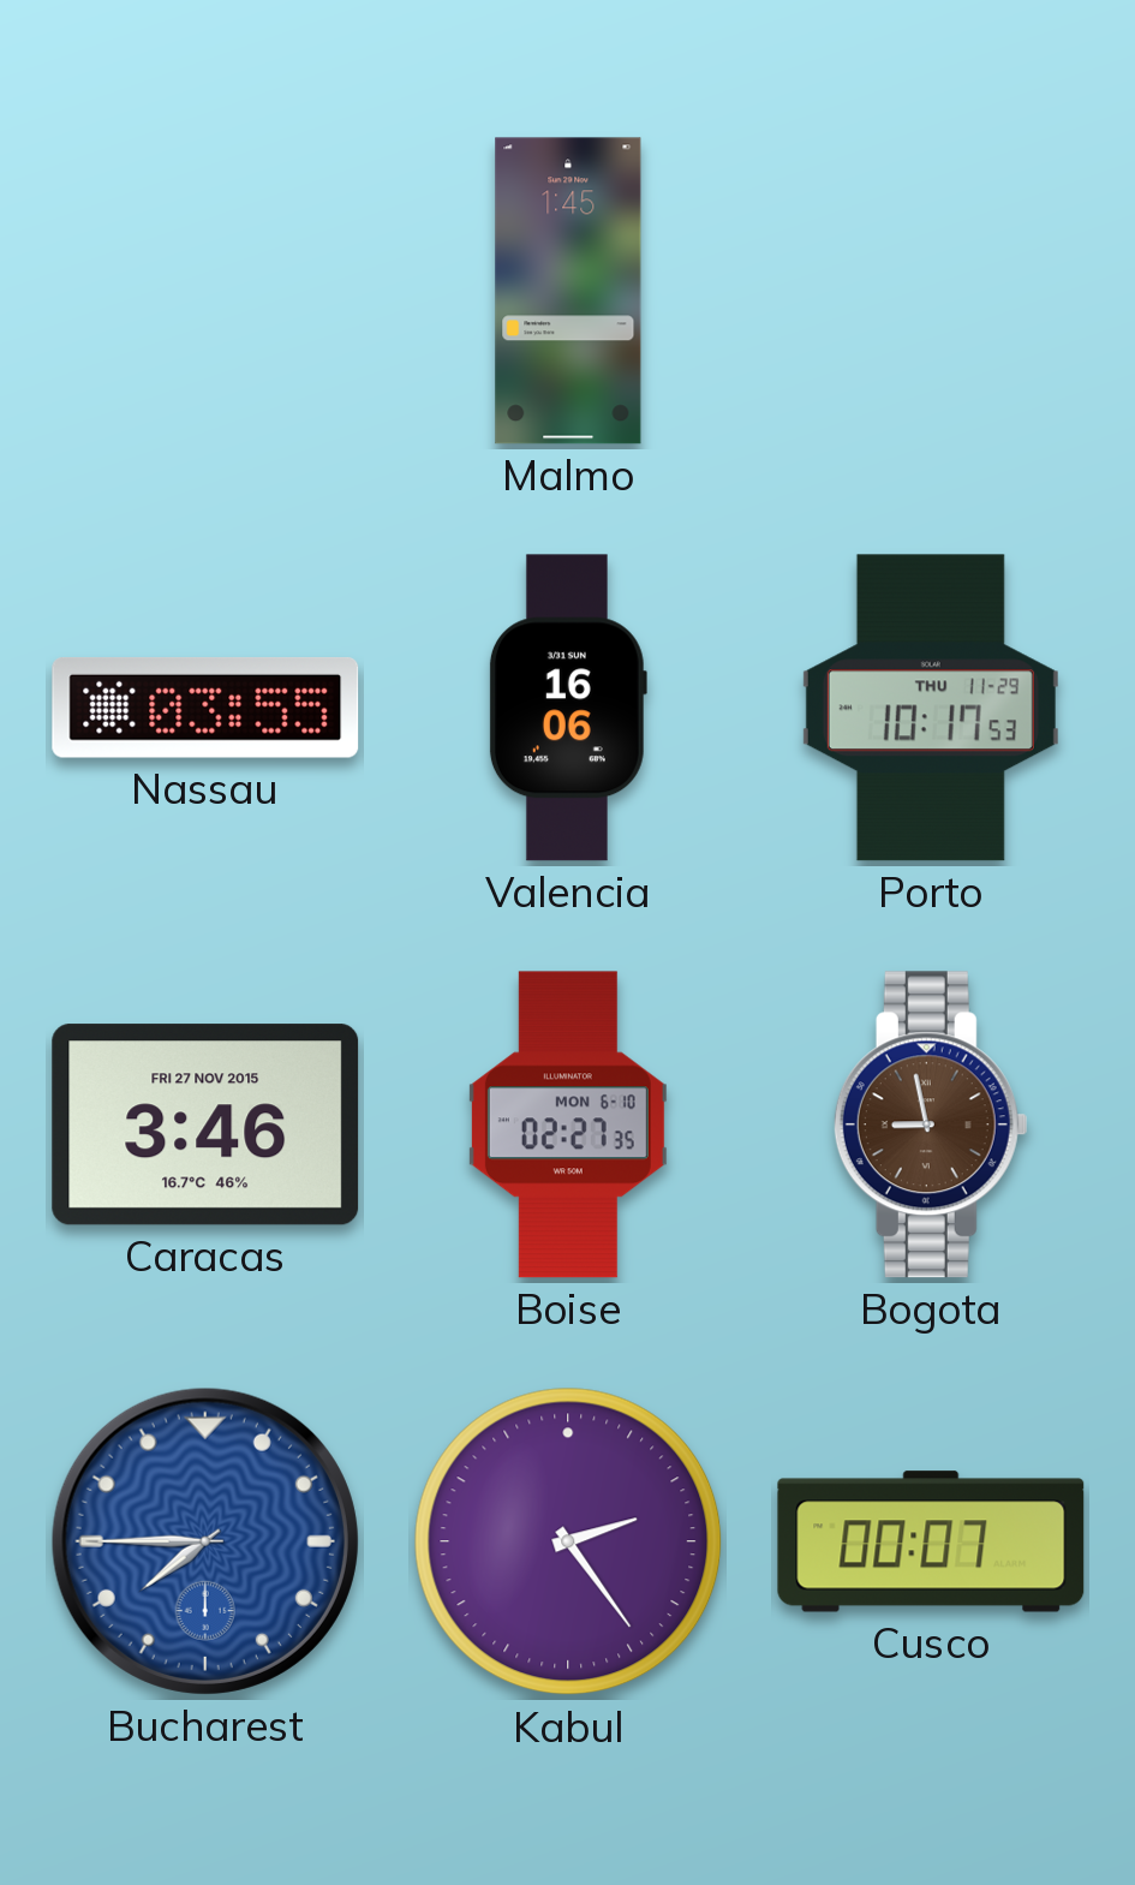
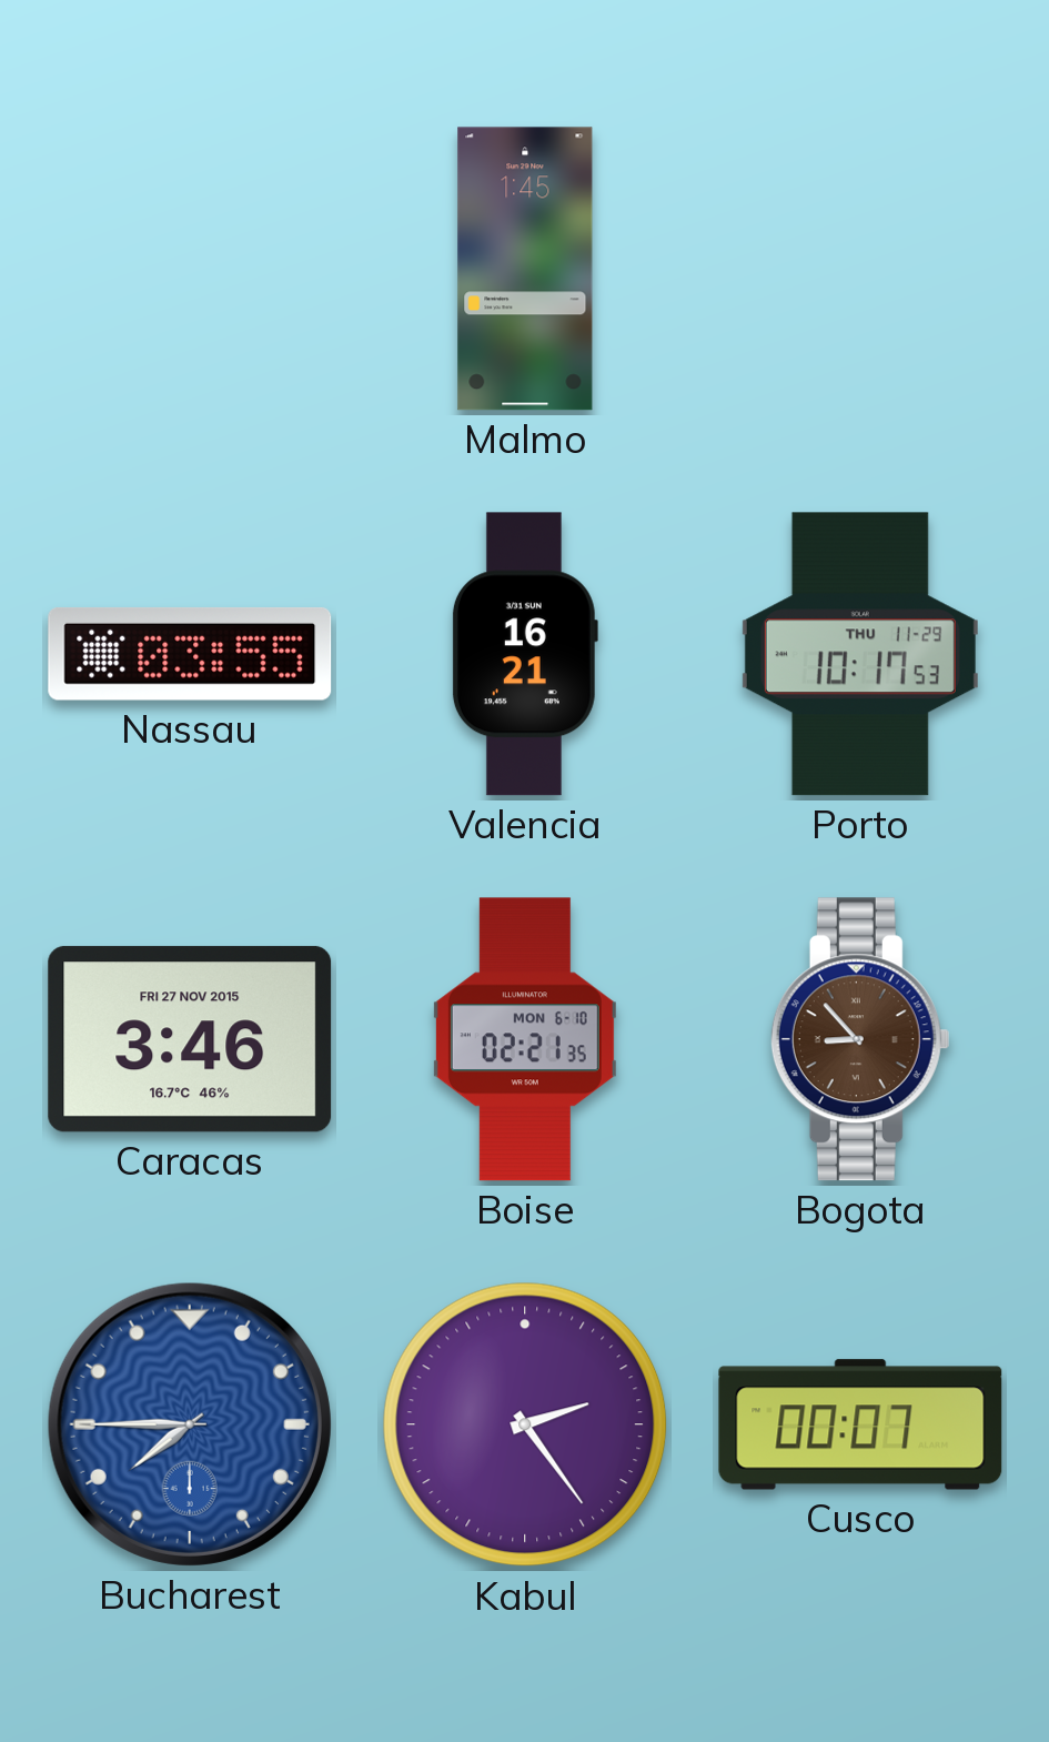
Valencia: 16:06 -> 16:21
Boise: 02:27 -> 02:21
Bogota: 8:58 -> 8:53
